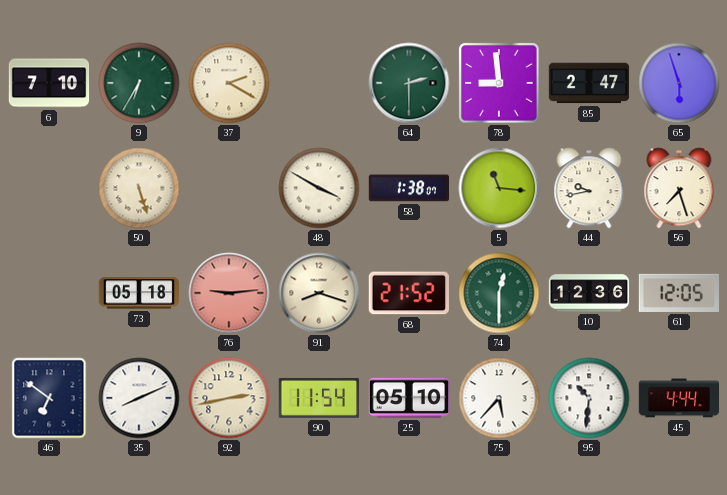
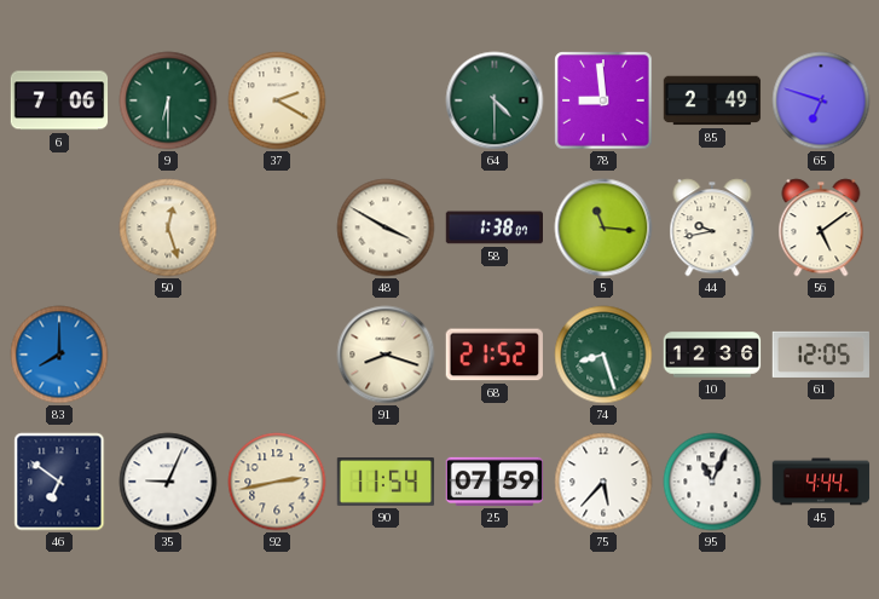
6: 7:10 -> 7:06
9: 6:35 -> 6:30
64: 2:30 -> 4:30
85: 2:47 -> 2:49
65: 5:57 -> 6:48
50: 5:27 -> 12:27
56: 7:27 -> 5:09
83: none -> 8:00
73: 05:18 -> none
76: 9:14 -> none
74: 12:30 -> 8:27
35: 8:11 -> 9:04
25: 05:10 -> 07:59
95: 10:31 -> 11:04
